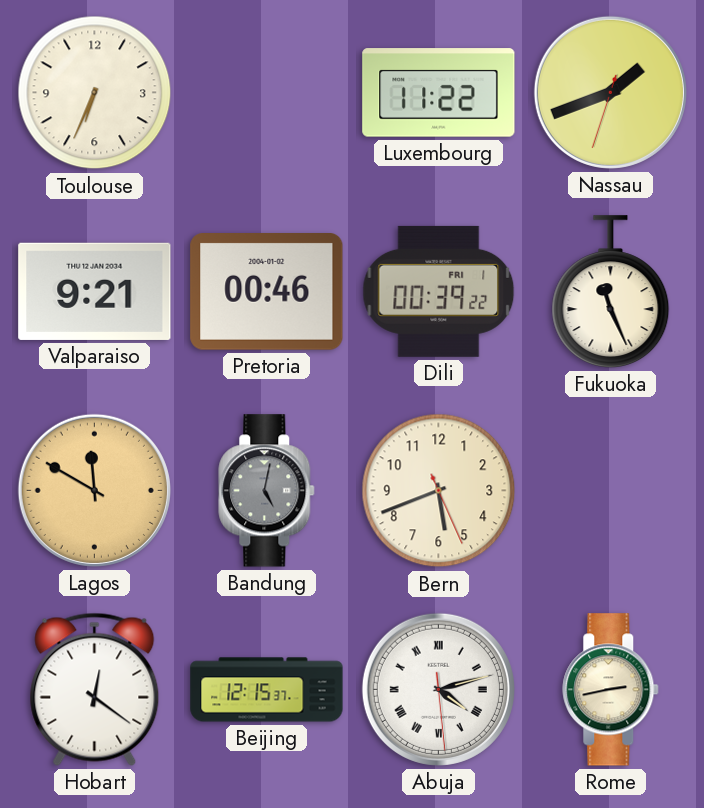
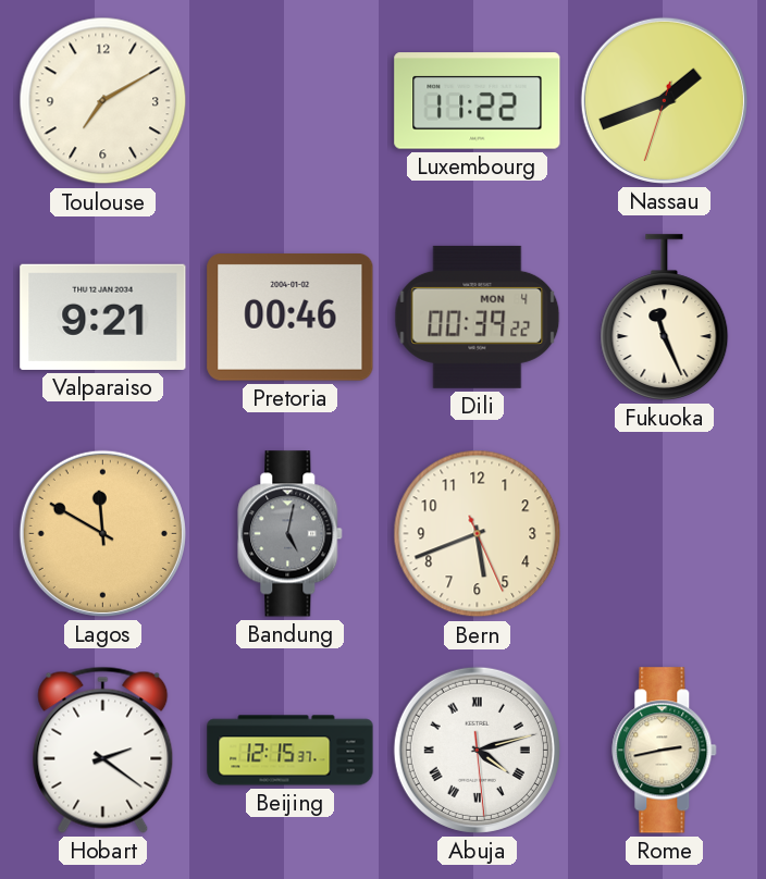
Toulouse: 6:34 -> 7:10
Dili date: FRI 1 -> MON 4
Hobart: 12:21 -> 2:21
